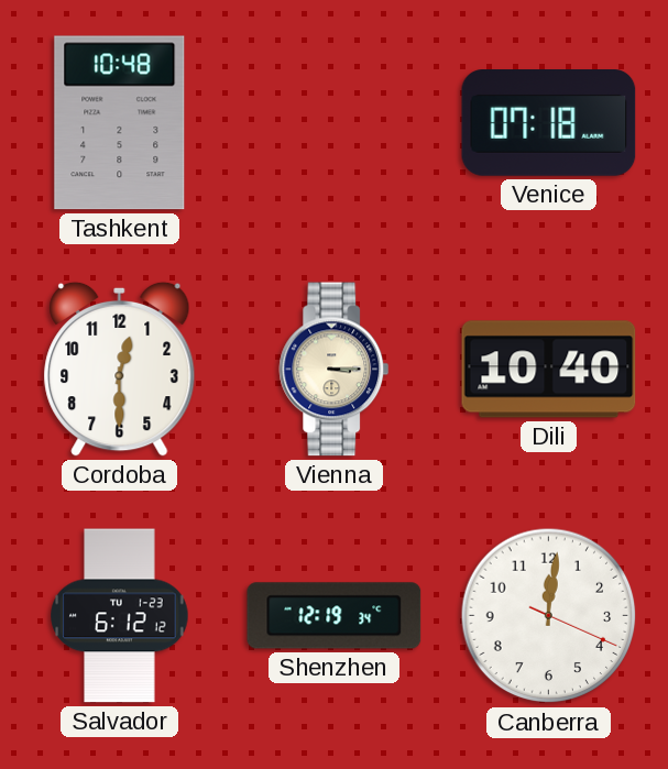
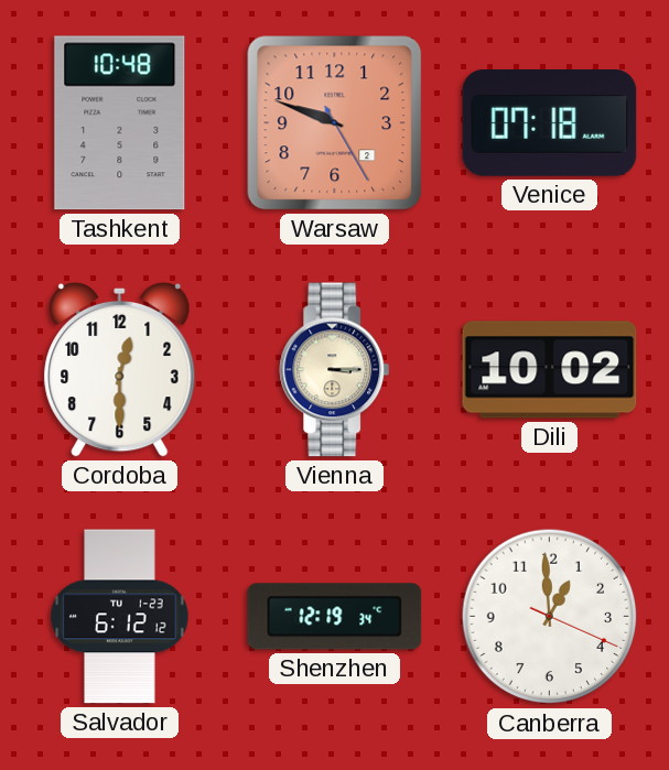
Warsaw: none -> 9:48
Dili: 10:40 -> 10:02
Canberra: 12:01 -> 12:59
